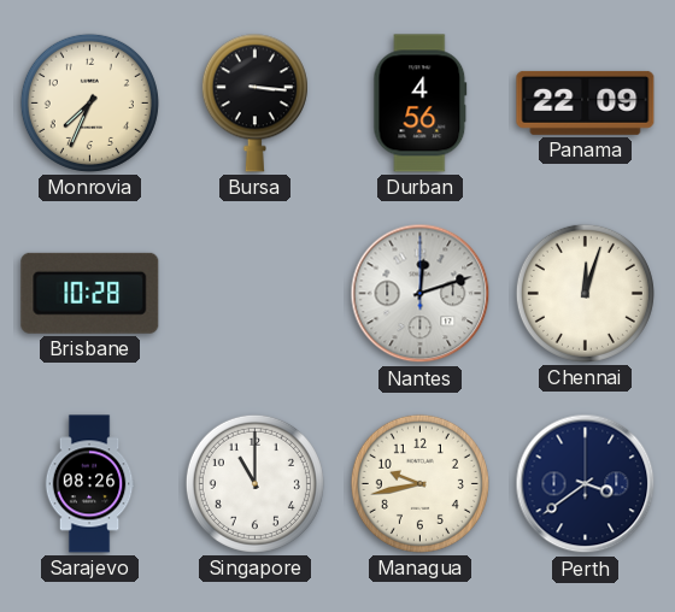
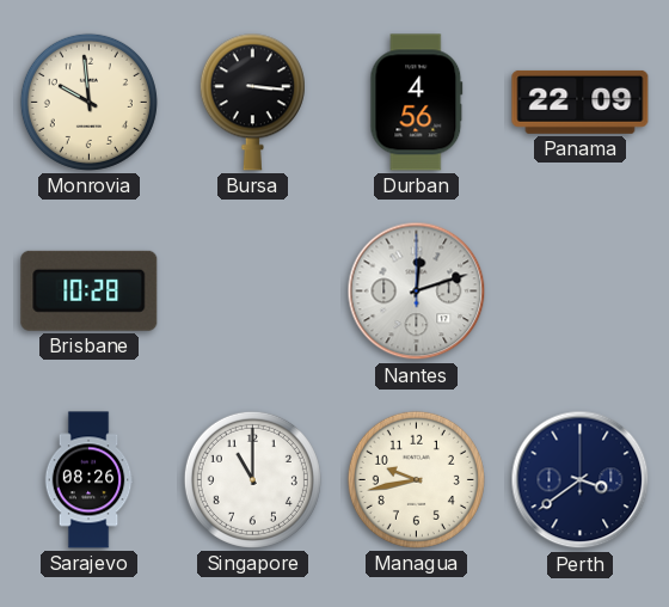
Monrovia: 7:34 -> 9:59
Chennai: 12:03 -> none
